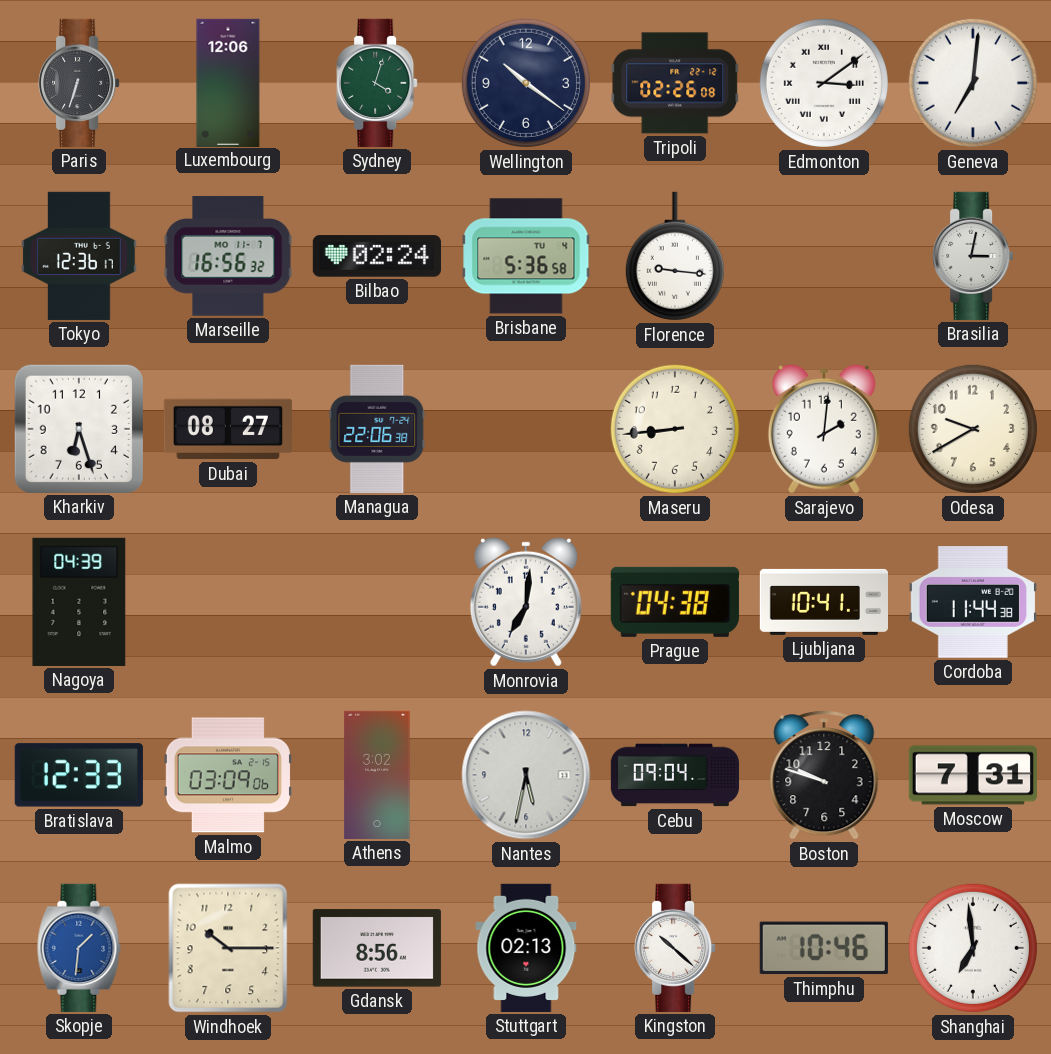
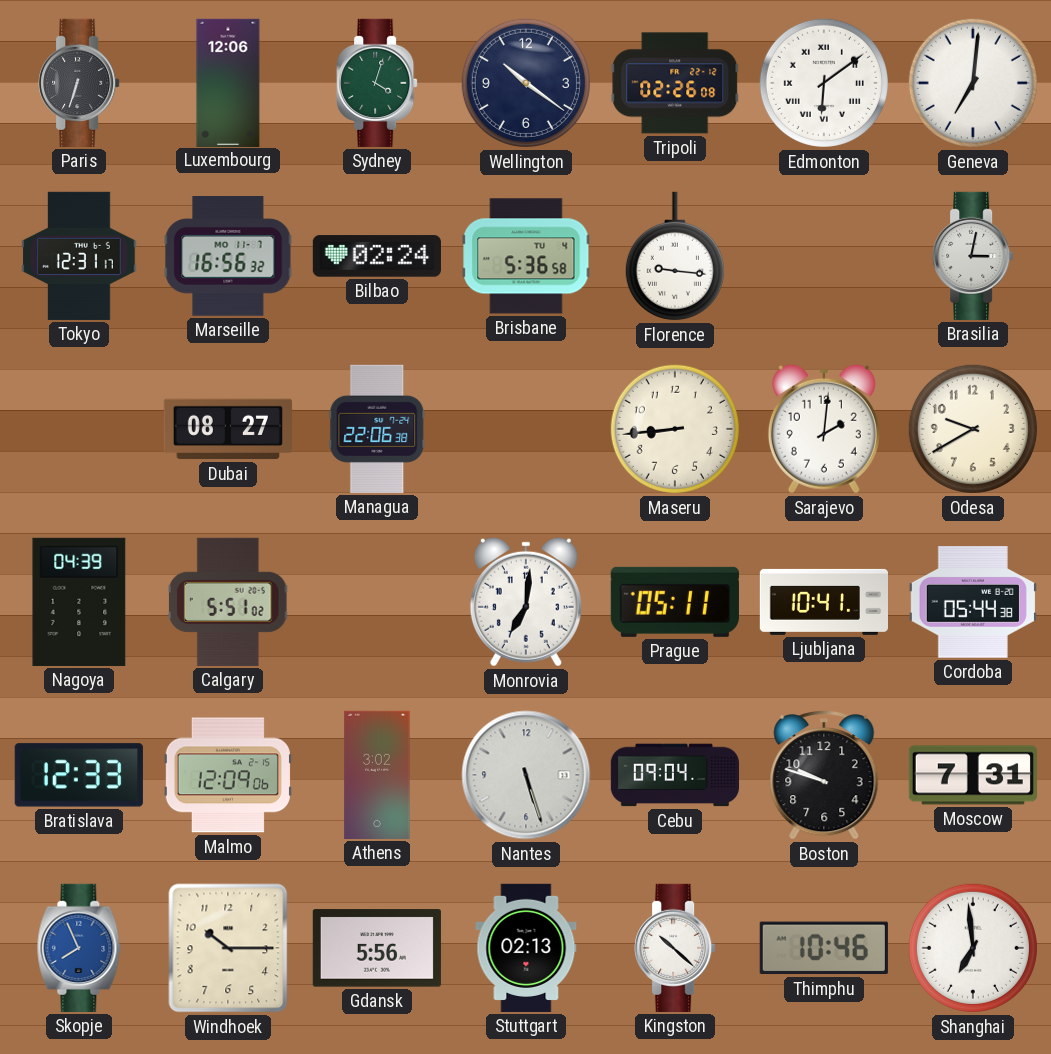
Edmonton: 3:09 -> 6:09
Tokyo: 12:36 -> 12:31
Kharkiv: 6:27 -> none
Calgary: none -> 5:51
Prague: 04:38 -> 05:11
Cordoba: 11:44 -> 05:44
Malmo: 03:09 -> 12:09
Nantes: 5:32 -> 5:27
Skopje: 1:31 -> 7:56
Gdansk: 8:56 -> 5:56
